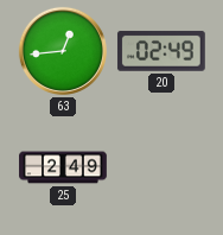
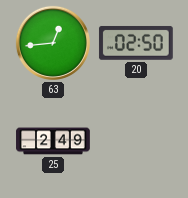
20: 02:49 -> 02:50
